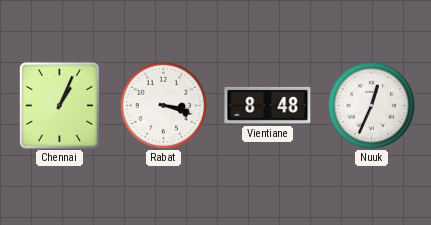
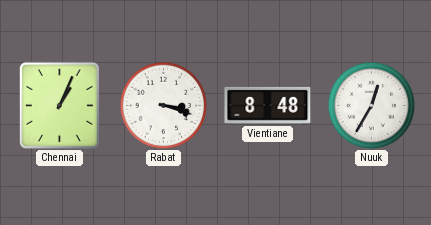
Nuuk: 12:34 -> 12:35
